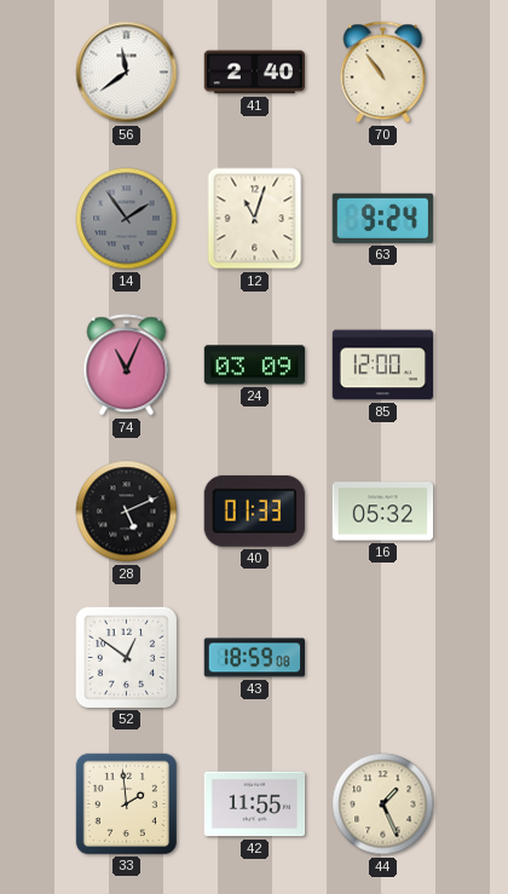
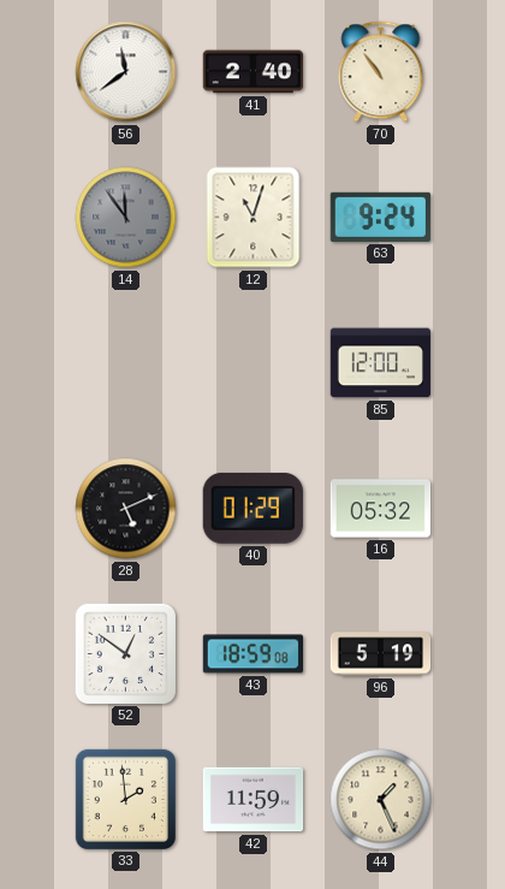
14: 1:54 -> 11:54
74: 11:04 -> none
24: 03:09 -> none
40: 01:33 -> 01:29
96: none -> 5:19
42: 11:55 -> 11:59
